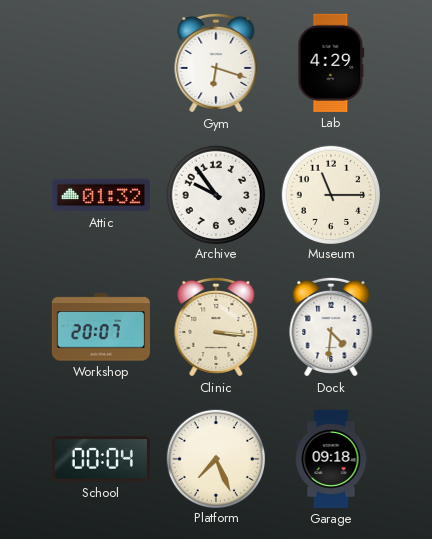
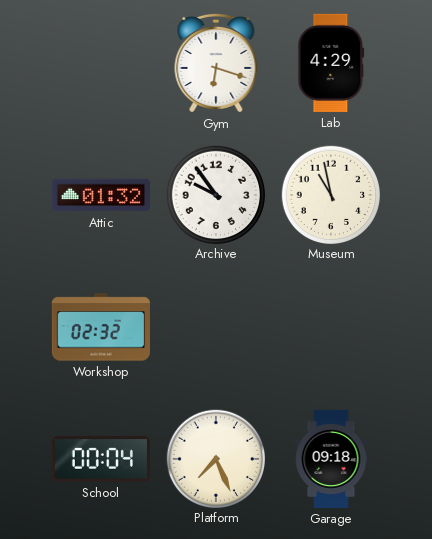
Museum: 11:15 -> 10:58
Workshop: 20:07 -> 02:32
Clinic: 3:16 -> none
Dock: 4:31 -> none
